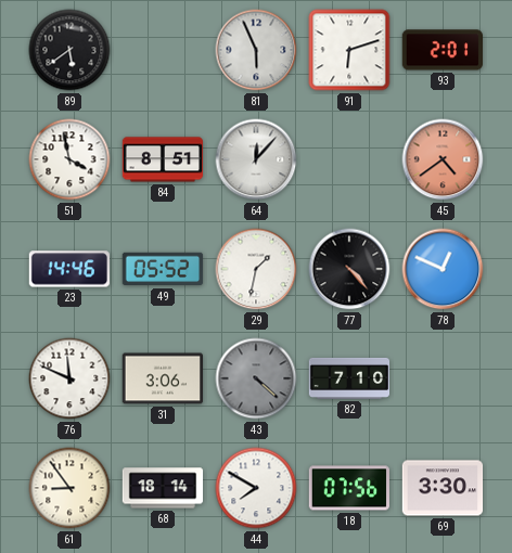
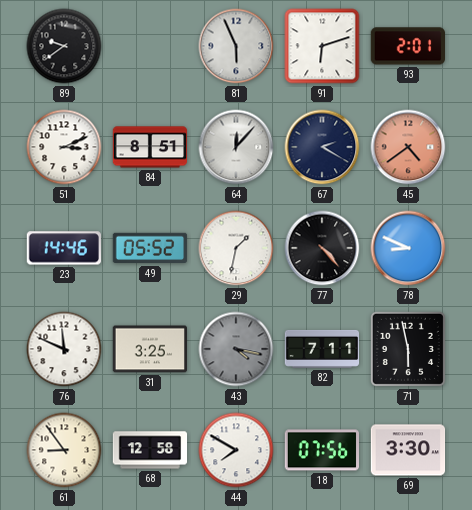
89: 5:39 -> 9:39
51: 3:58 -> 3:11
67: none -> 2:20
78: 12:49 -> 8:49
31: 3:06 -> 3:25
43: 4:22 -> 4:17
82: 7:10 -> 7:11
71: none -> 5:58
68: 18:14 -> 12:58
